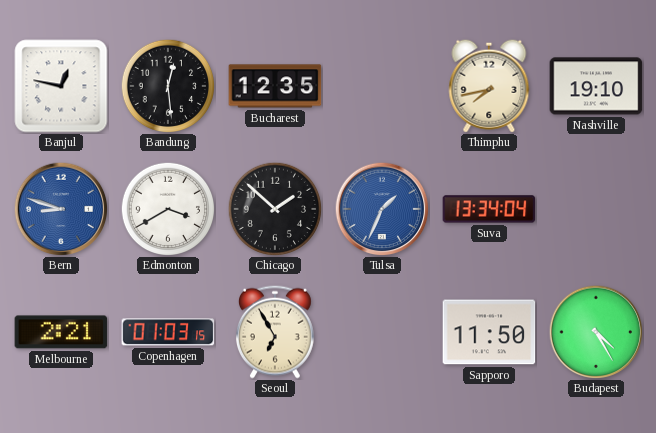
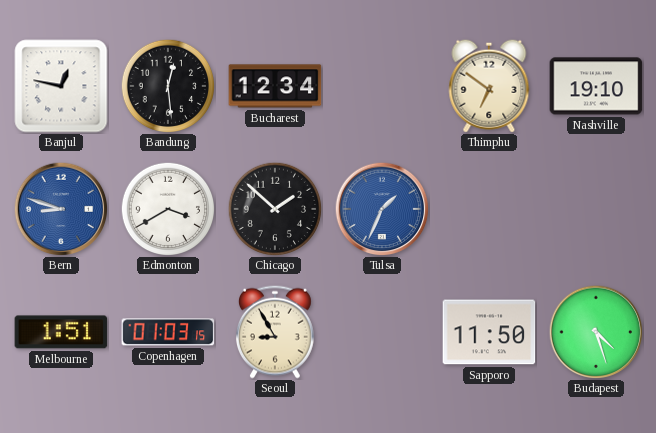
Bucharest: 12:35 -> 12:34
Thimphu: 7:43 -> 6:51
Suva: 13:34 -> none
Melbourne: 2:21 -> 1:51
Seoul: 6:55 -> 8:55
Budapest: 4:25 -> 4:27
